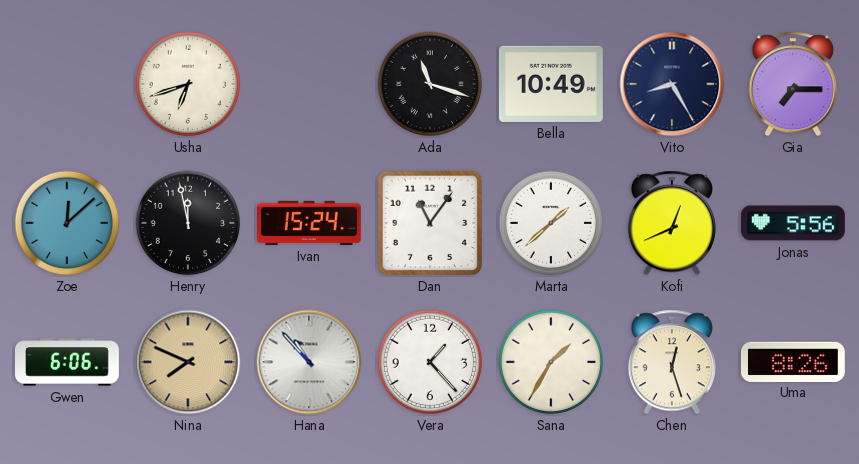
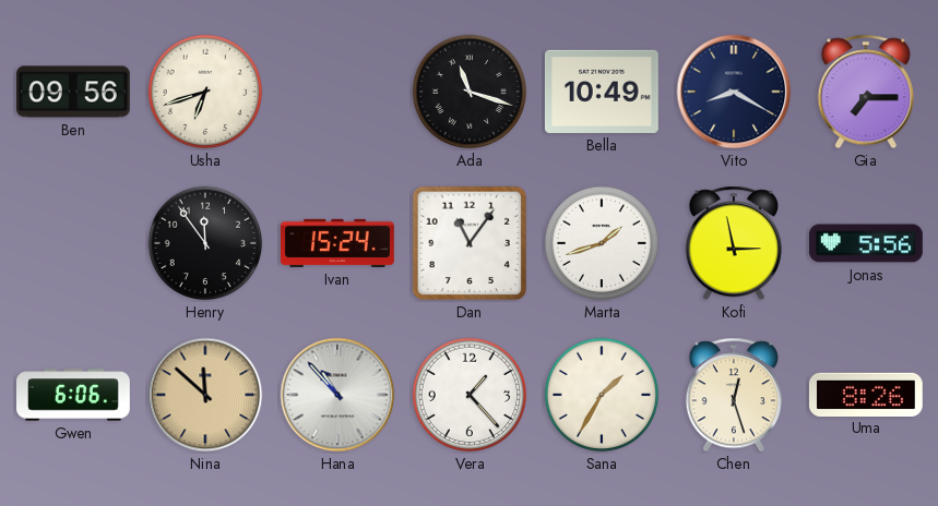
Ben: none -> 09:56
Vito: 8:25 -> 8:20
Zoe: 12:08 -> none
Henry: 11:58 -> 11:54
Marta: 1:38 -> 1:42
Kofi: 12:41 -> 2:58
Nina: 7:49 -> 11:52
